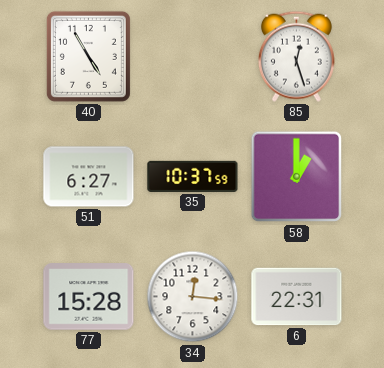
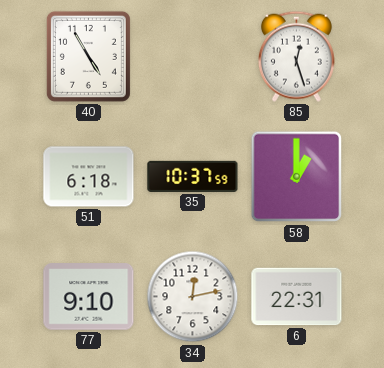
51: 6:27 -> 6:18
77: 15:28 -> 9:10
34: 12:16 -> 12:13
